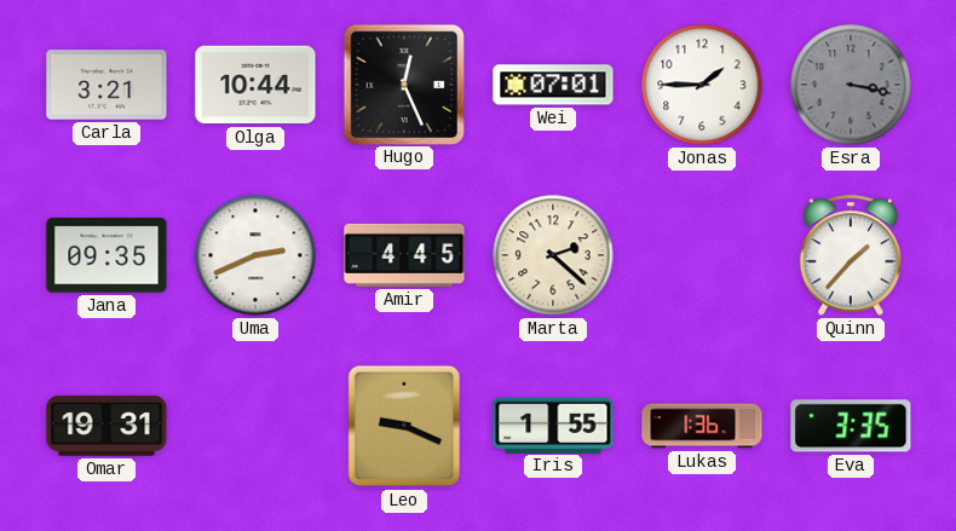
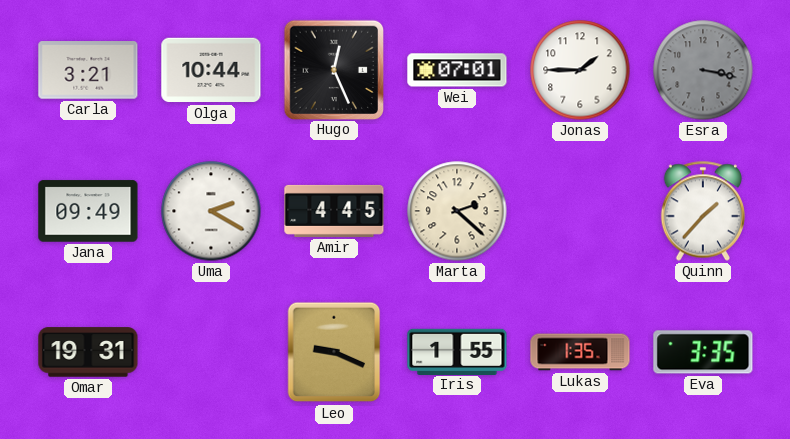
Jana: 09:35 -> 09:49
Uma: 2:41 -> 2:20
Lukas: 1:36 -> 1:35
